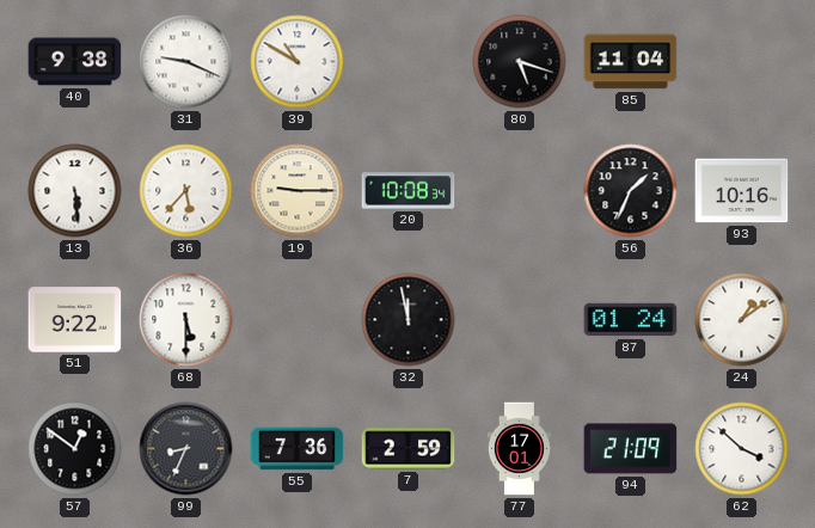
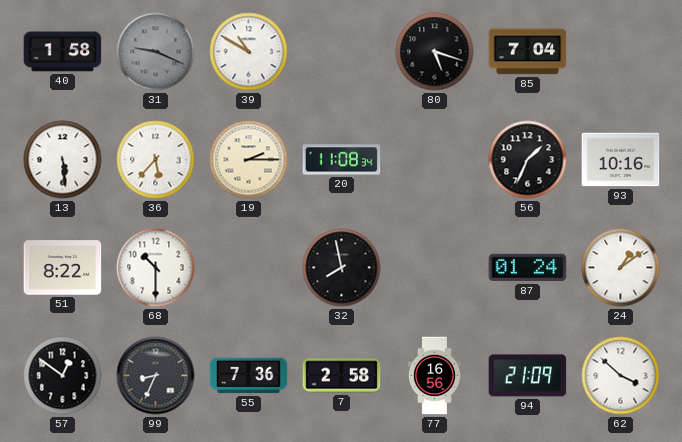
40: 9:38 -> 1:58
31 dial: white -> grey
85: 11:04 -> 7:04
19: 9:15 -> 2:15
20: 10:08 -> 11:08
51: 9:22 -> 8:22
68: 5:30 -> 10:30
32: 11:58 -> 7:58
7: 2:59 -> 2:58
77: 17:01 -> 16:56
